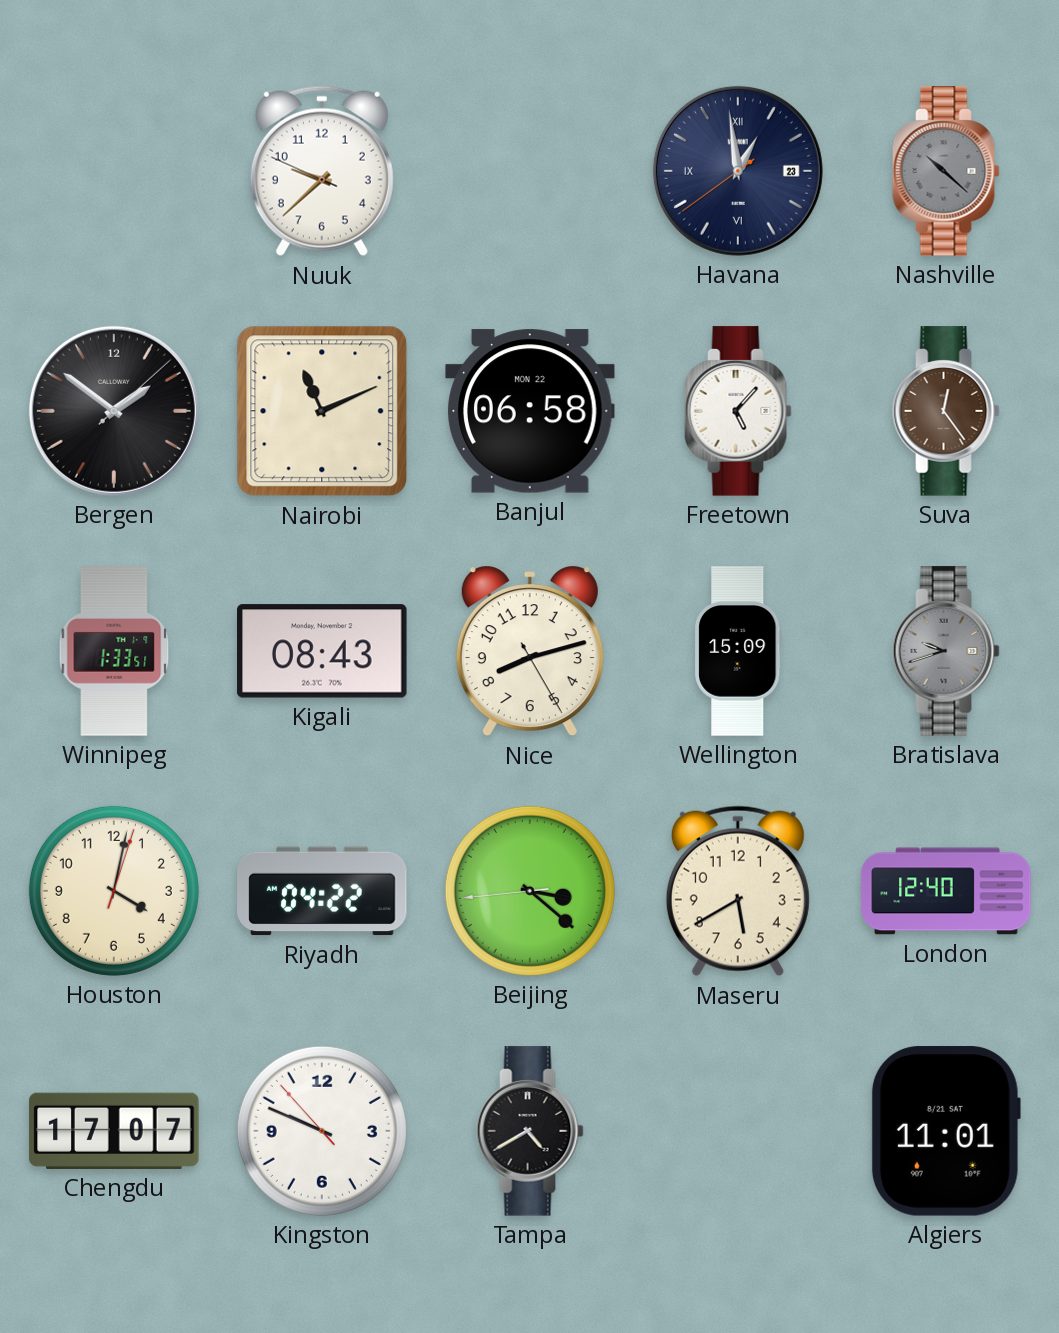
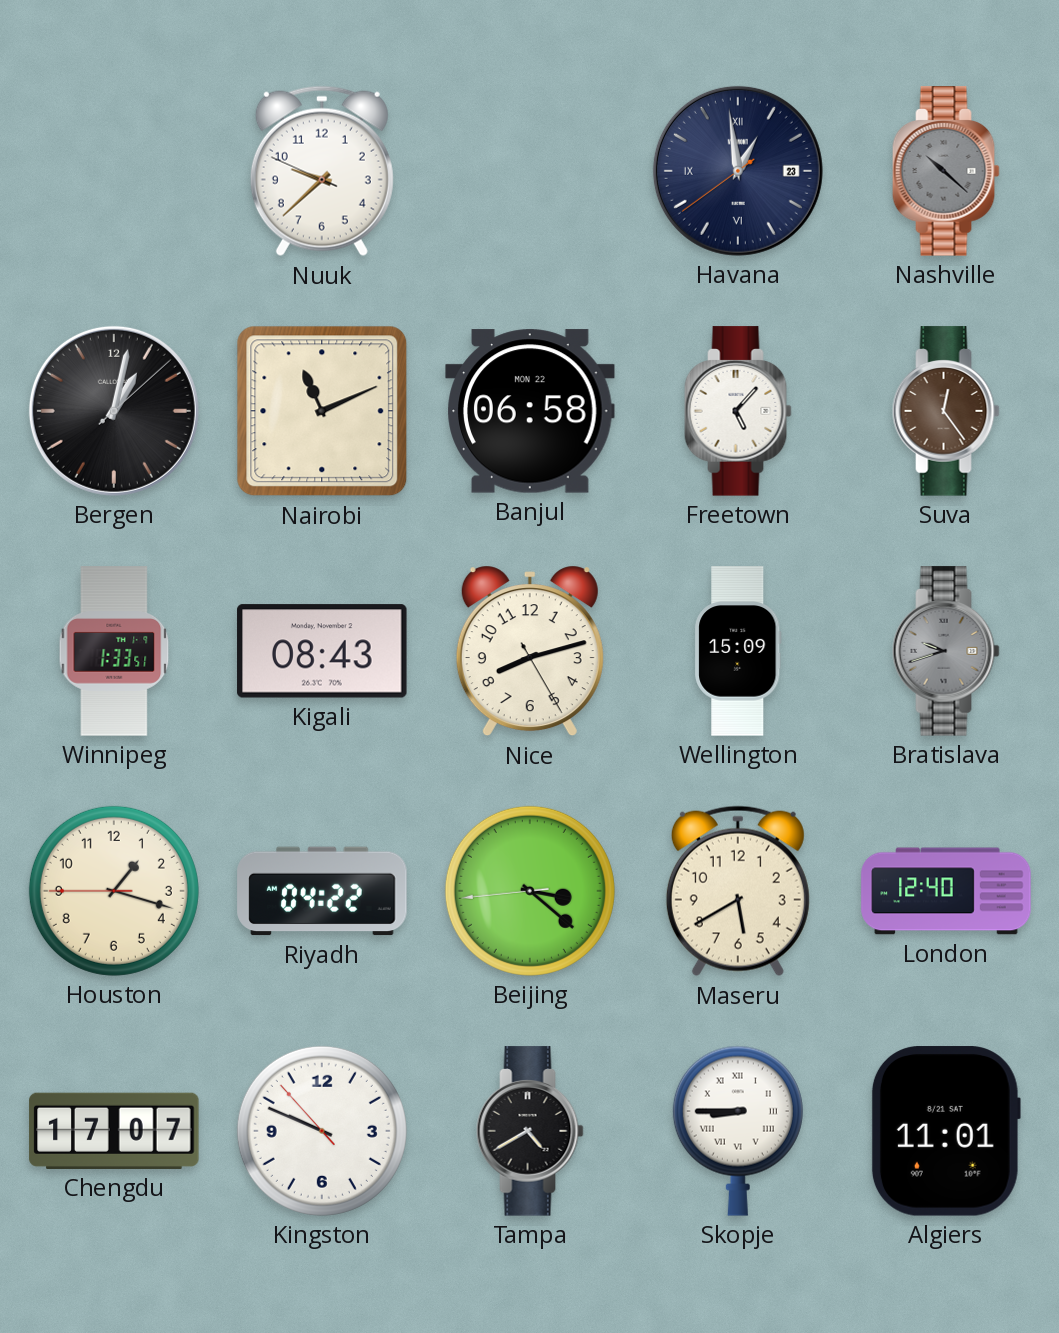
Bergen: 1:51 -> 1:02
Houston: 4:02 -> 1:17
Skopje: none -> 8:45
